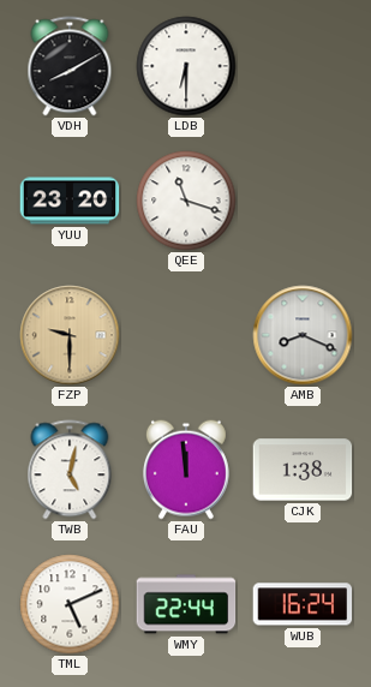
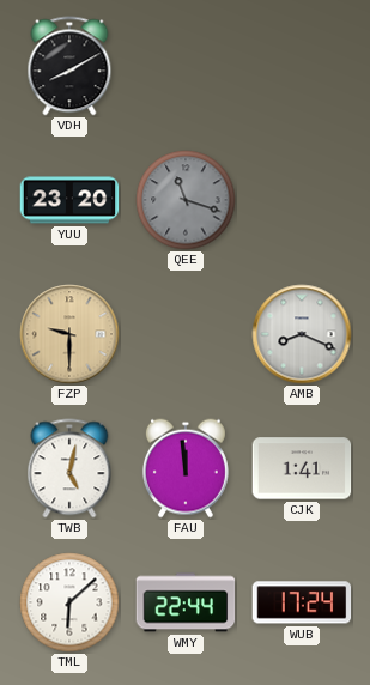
LDB: 6:30 -> none
QEE dial: white -> grey
CJK: 1:38 -> 1:41
TML: 5:11 -> 6:08
WUB: 16:24 -> 17:24
